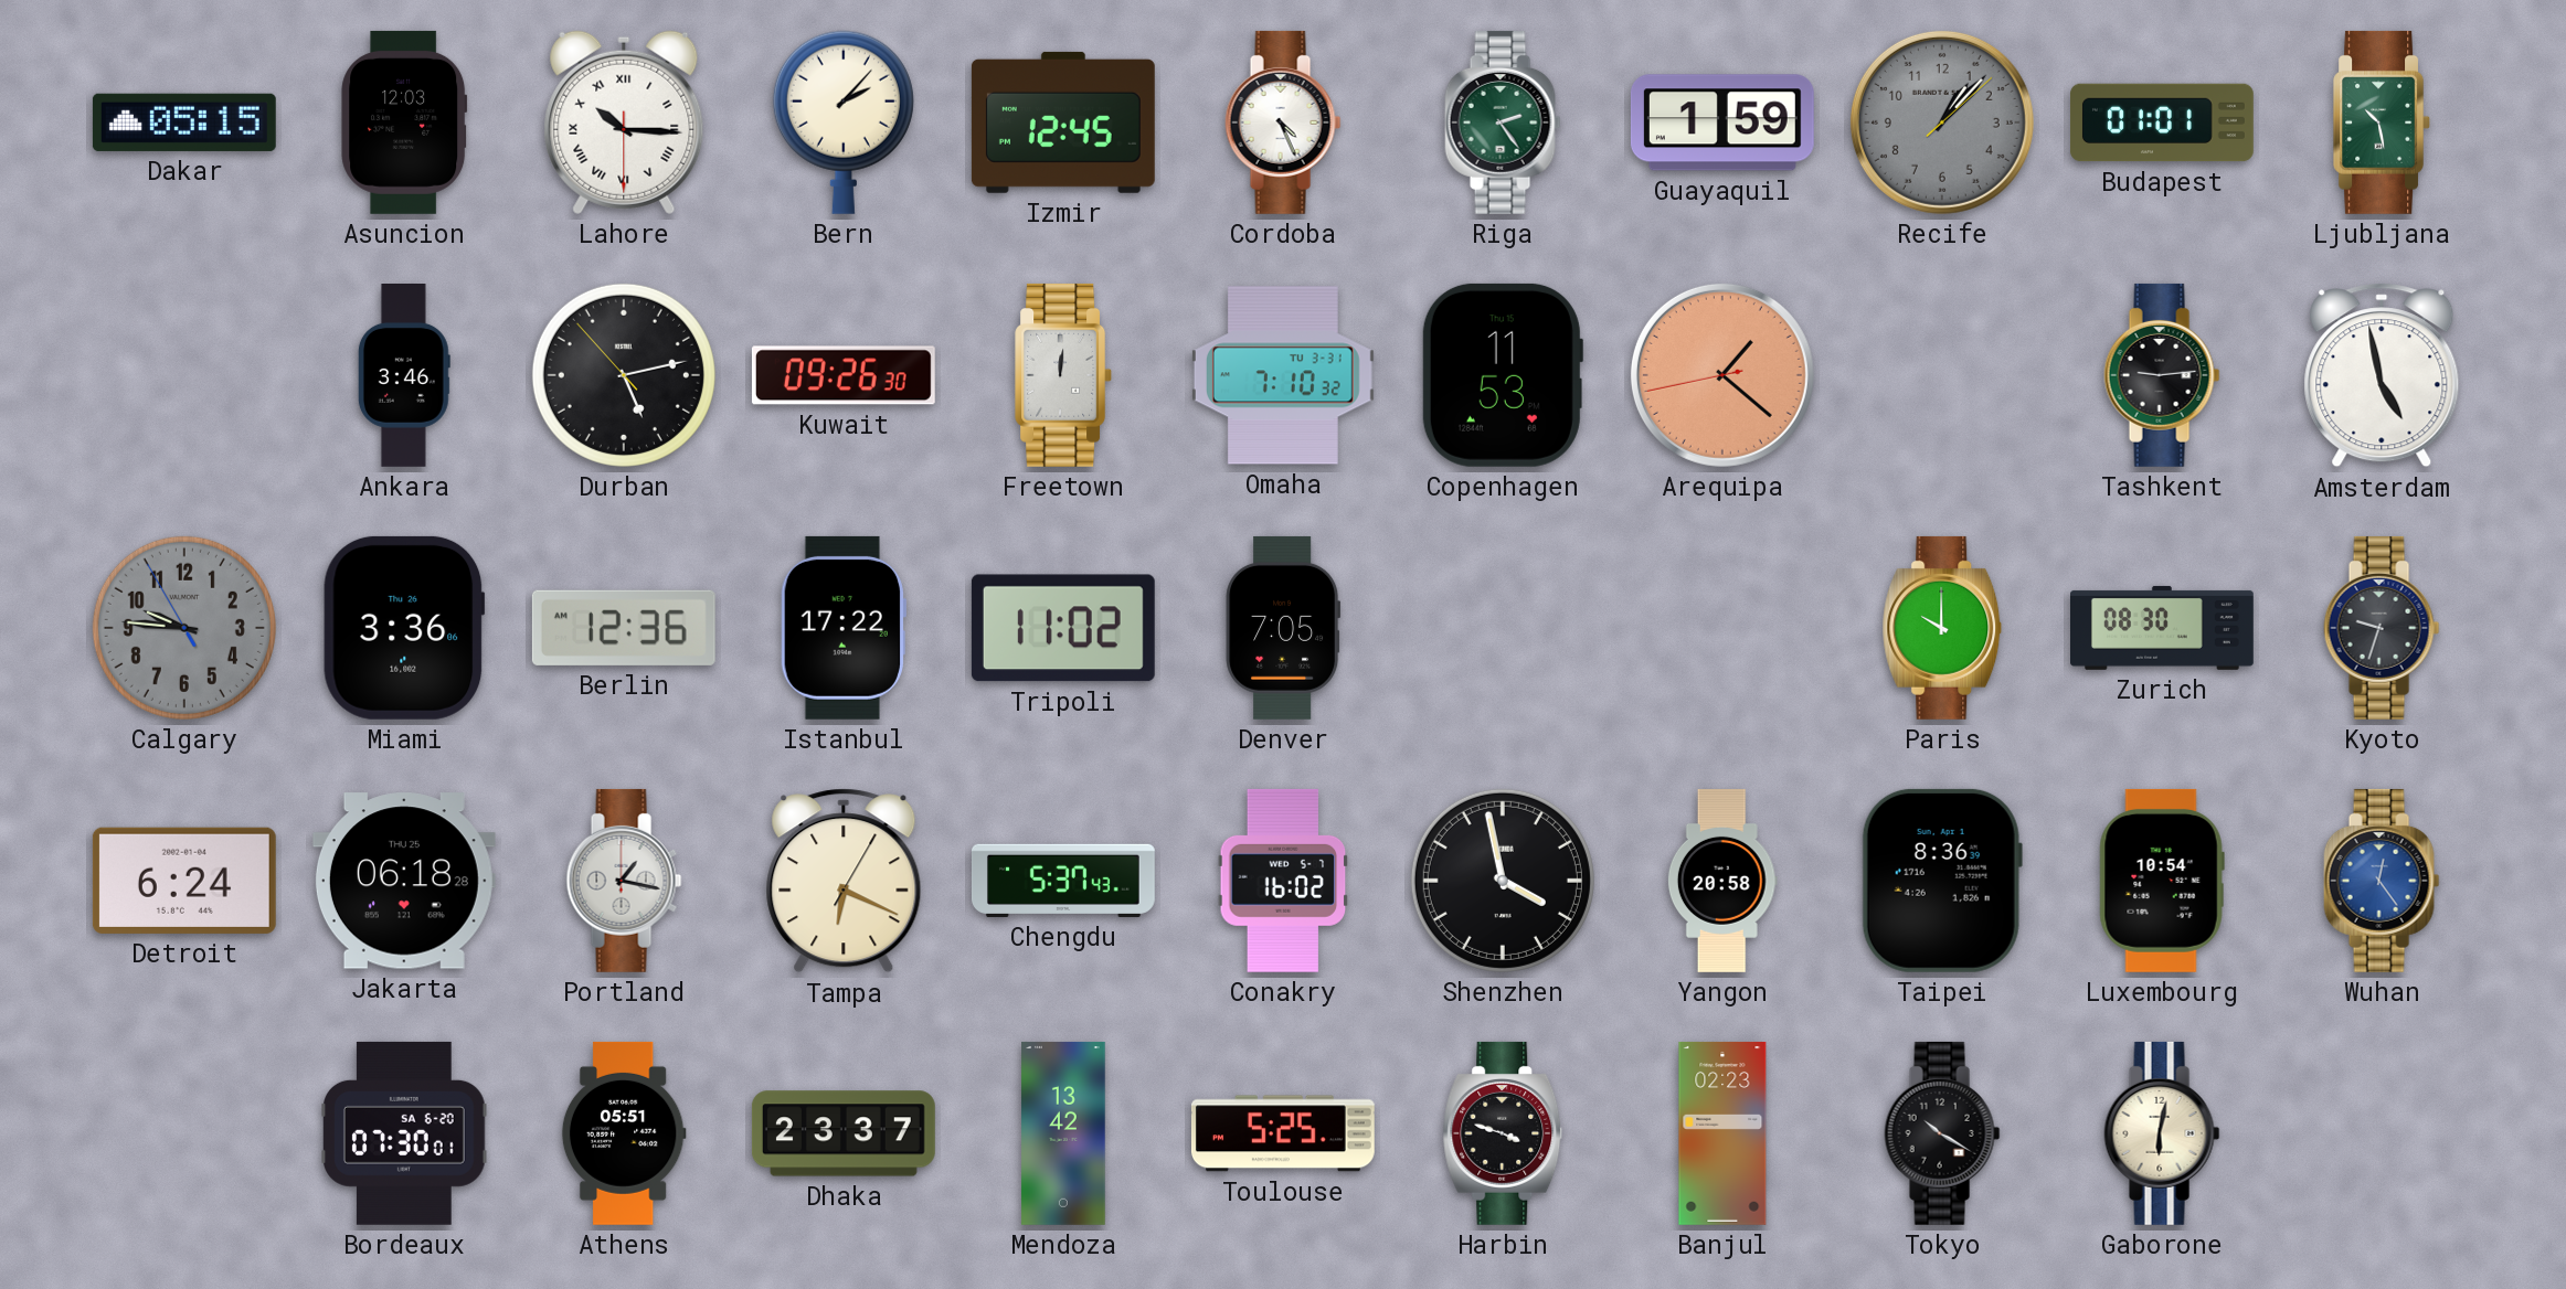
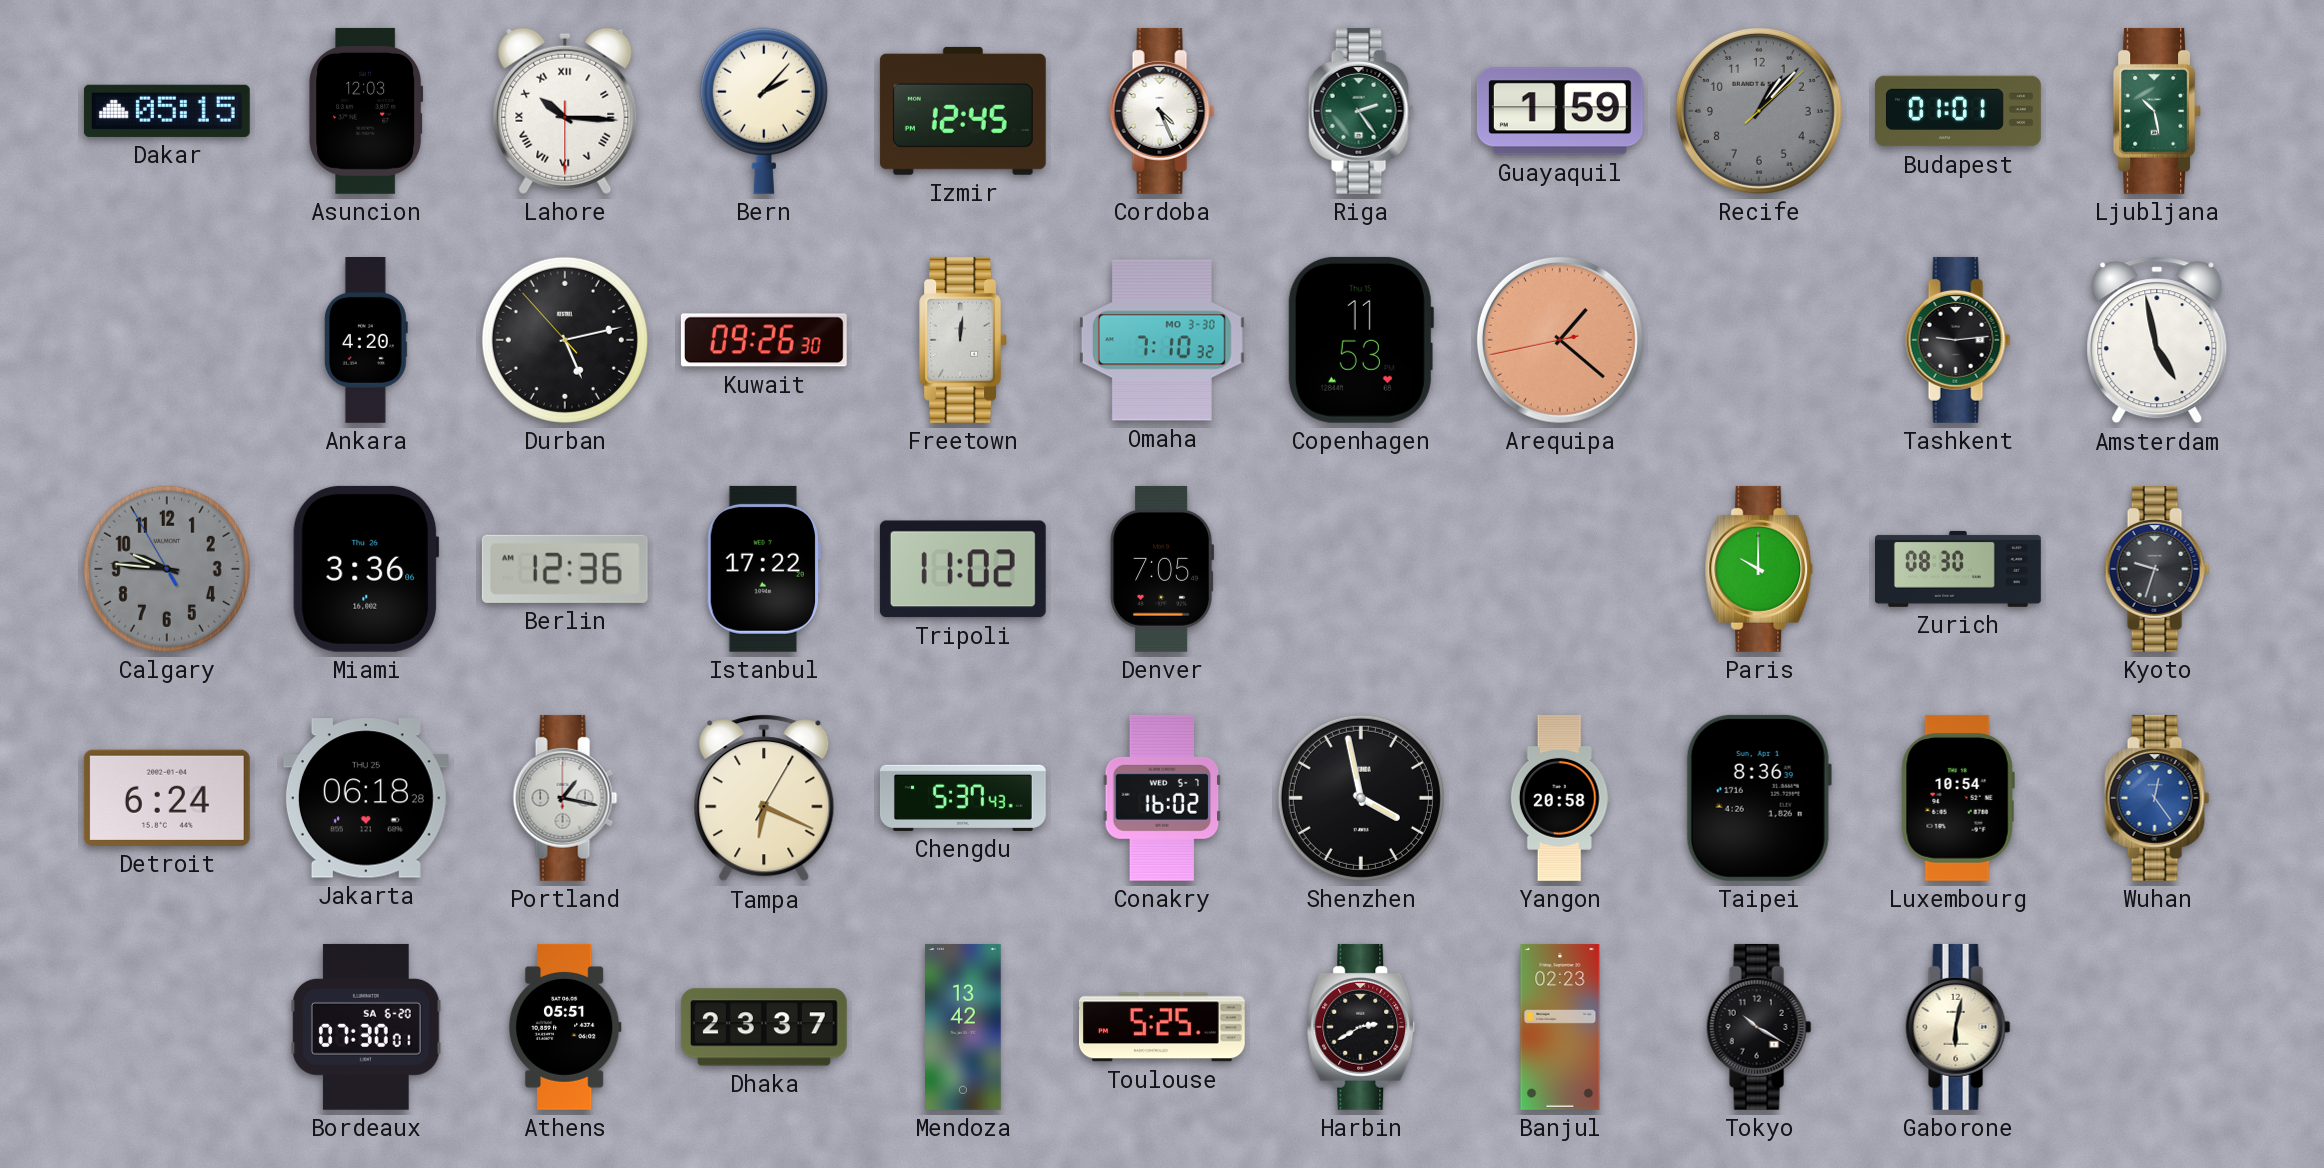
Ankara: 3:46 -> 4:20
Omaha date: TU 3-31 -> MO 3-30
Harbin: 3:48 -> 2:40
